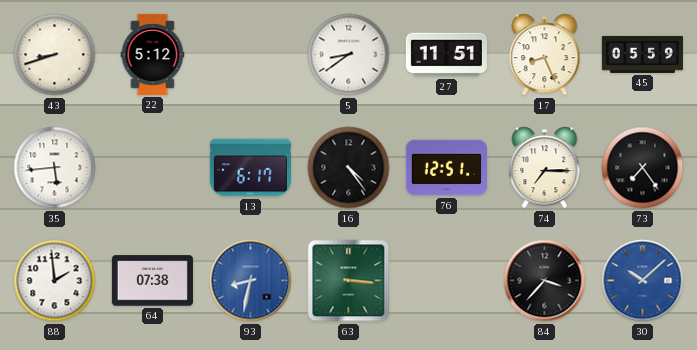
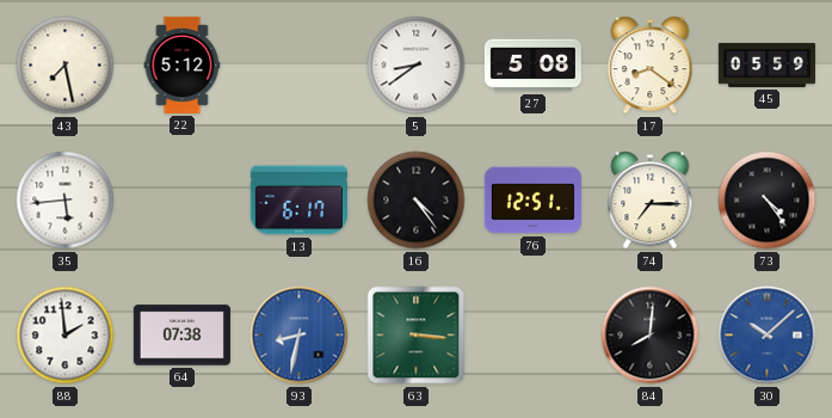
43: 8:42 -> 7:28
27: 11:51 -> 5:08
17: 8:26 -> 8:21
73: 7:24 -> 4:24
84: 3:37 -> 8:01
